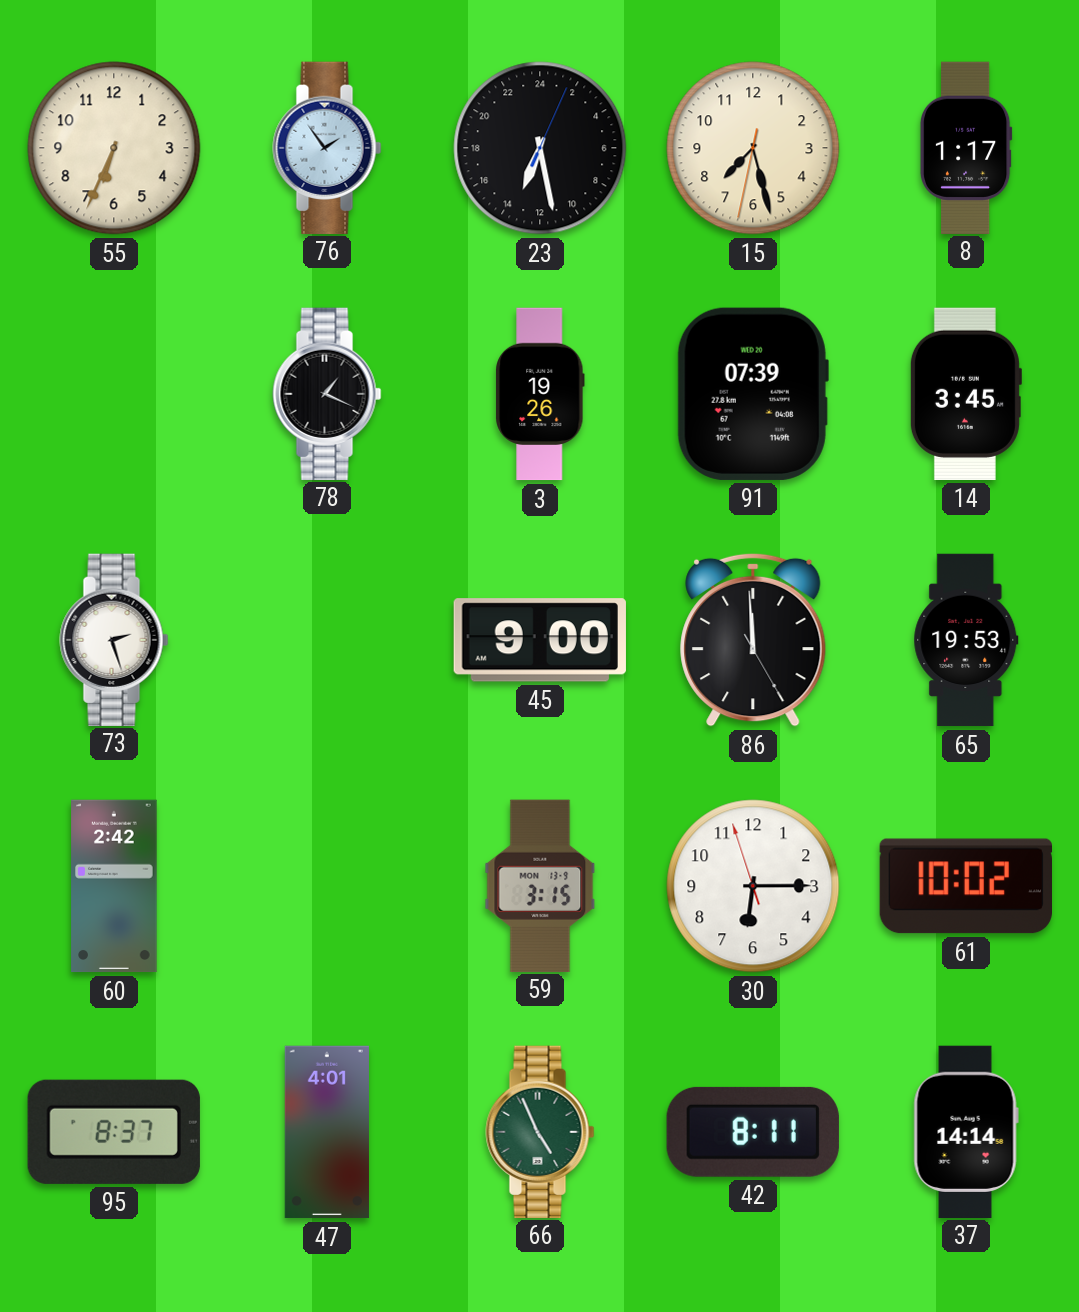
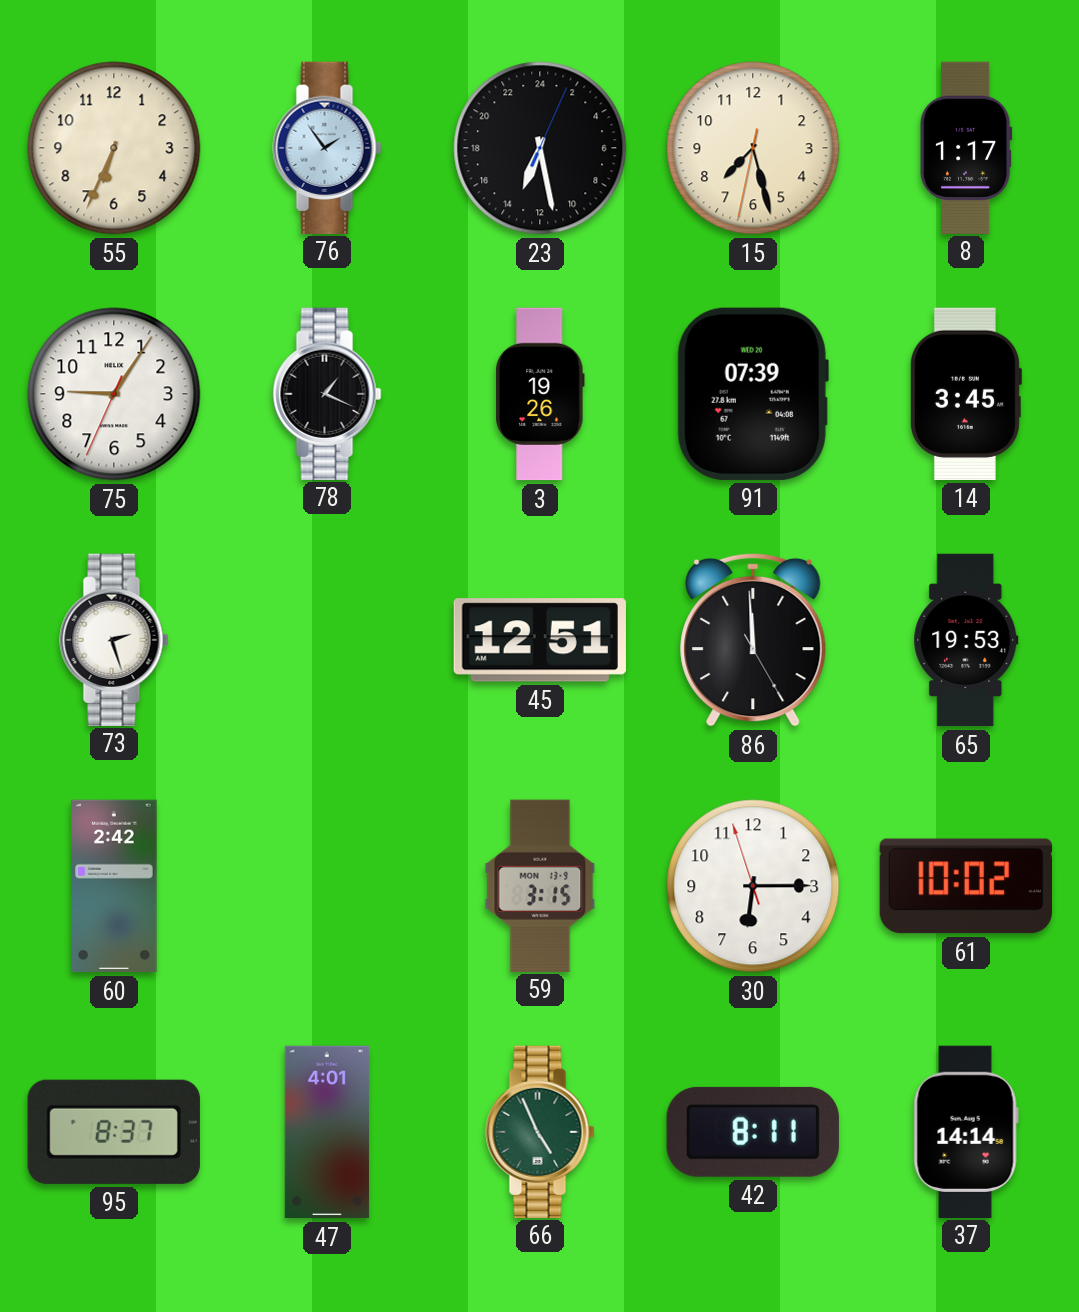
75: none -> 9:05
45: 9:00 -> 12:51
